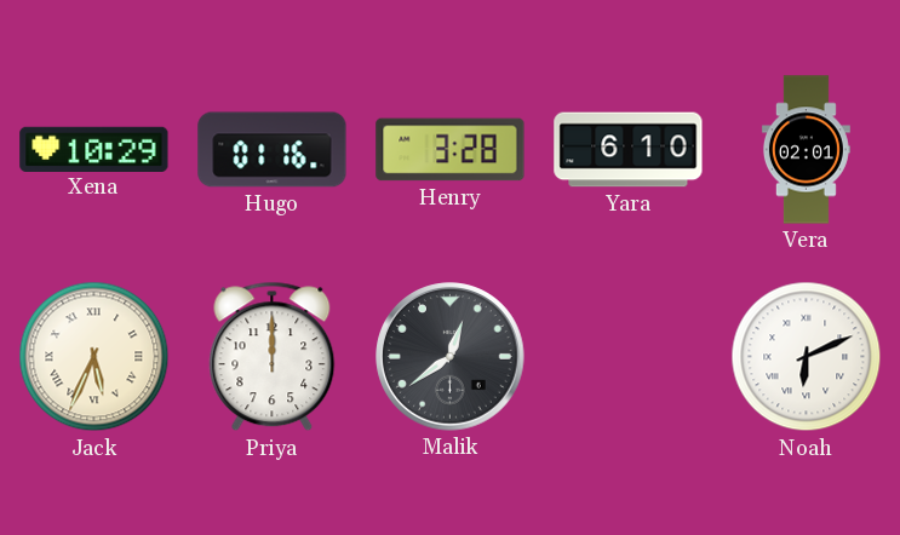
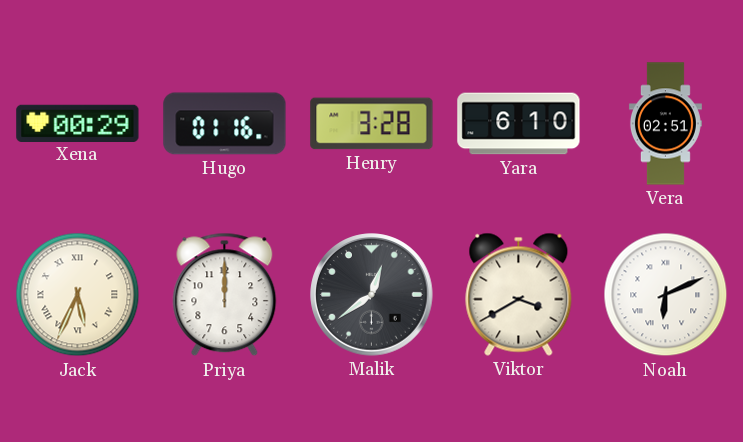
Xena: 10:29 -> 00:29
Vera: 02:01 -> 02:51
Viktor: none -> 3:40
